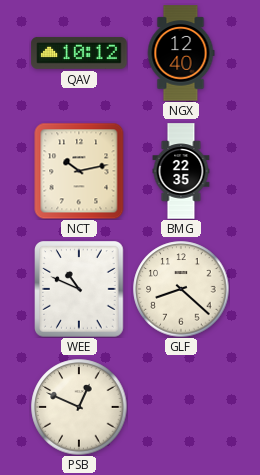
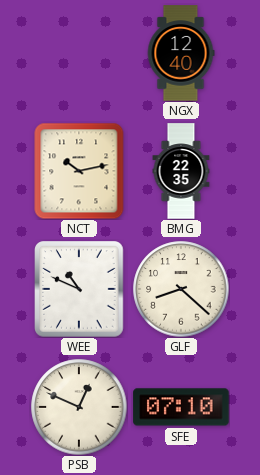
QAV: 10:12 -> none
SFE: none -> 07:10
